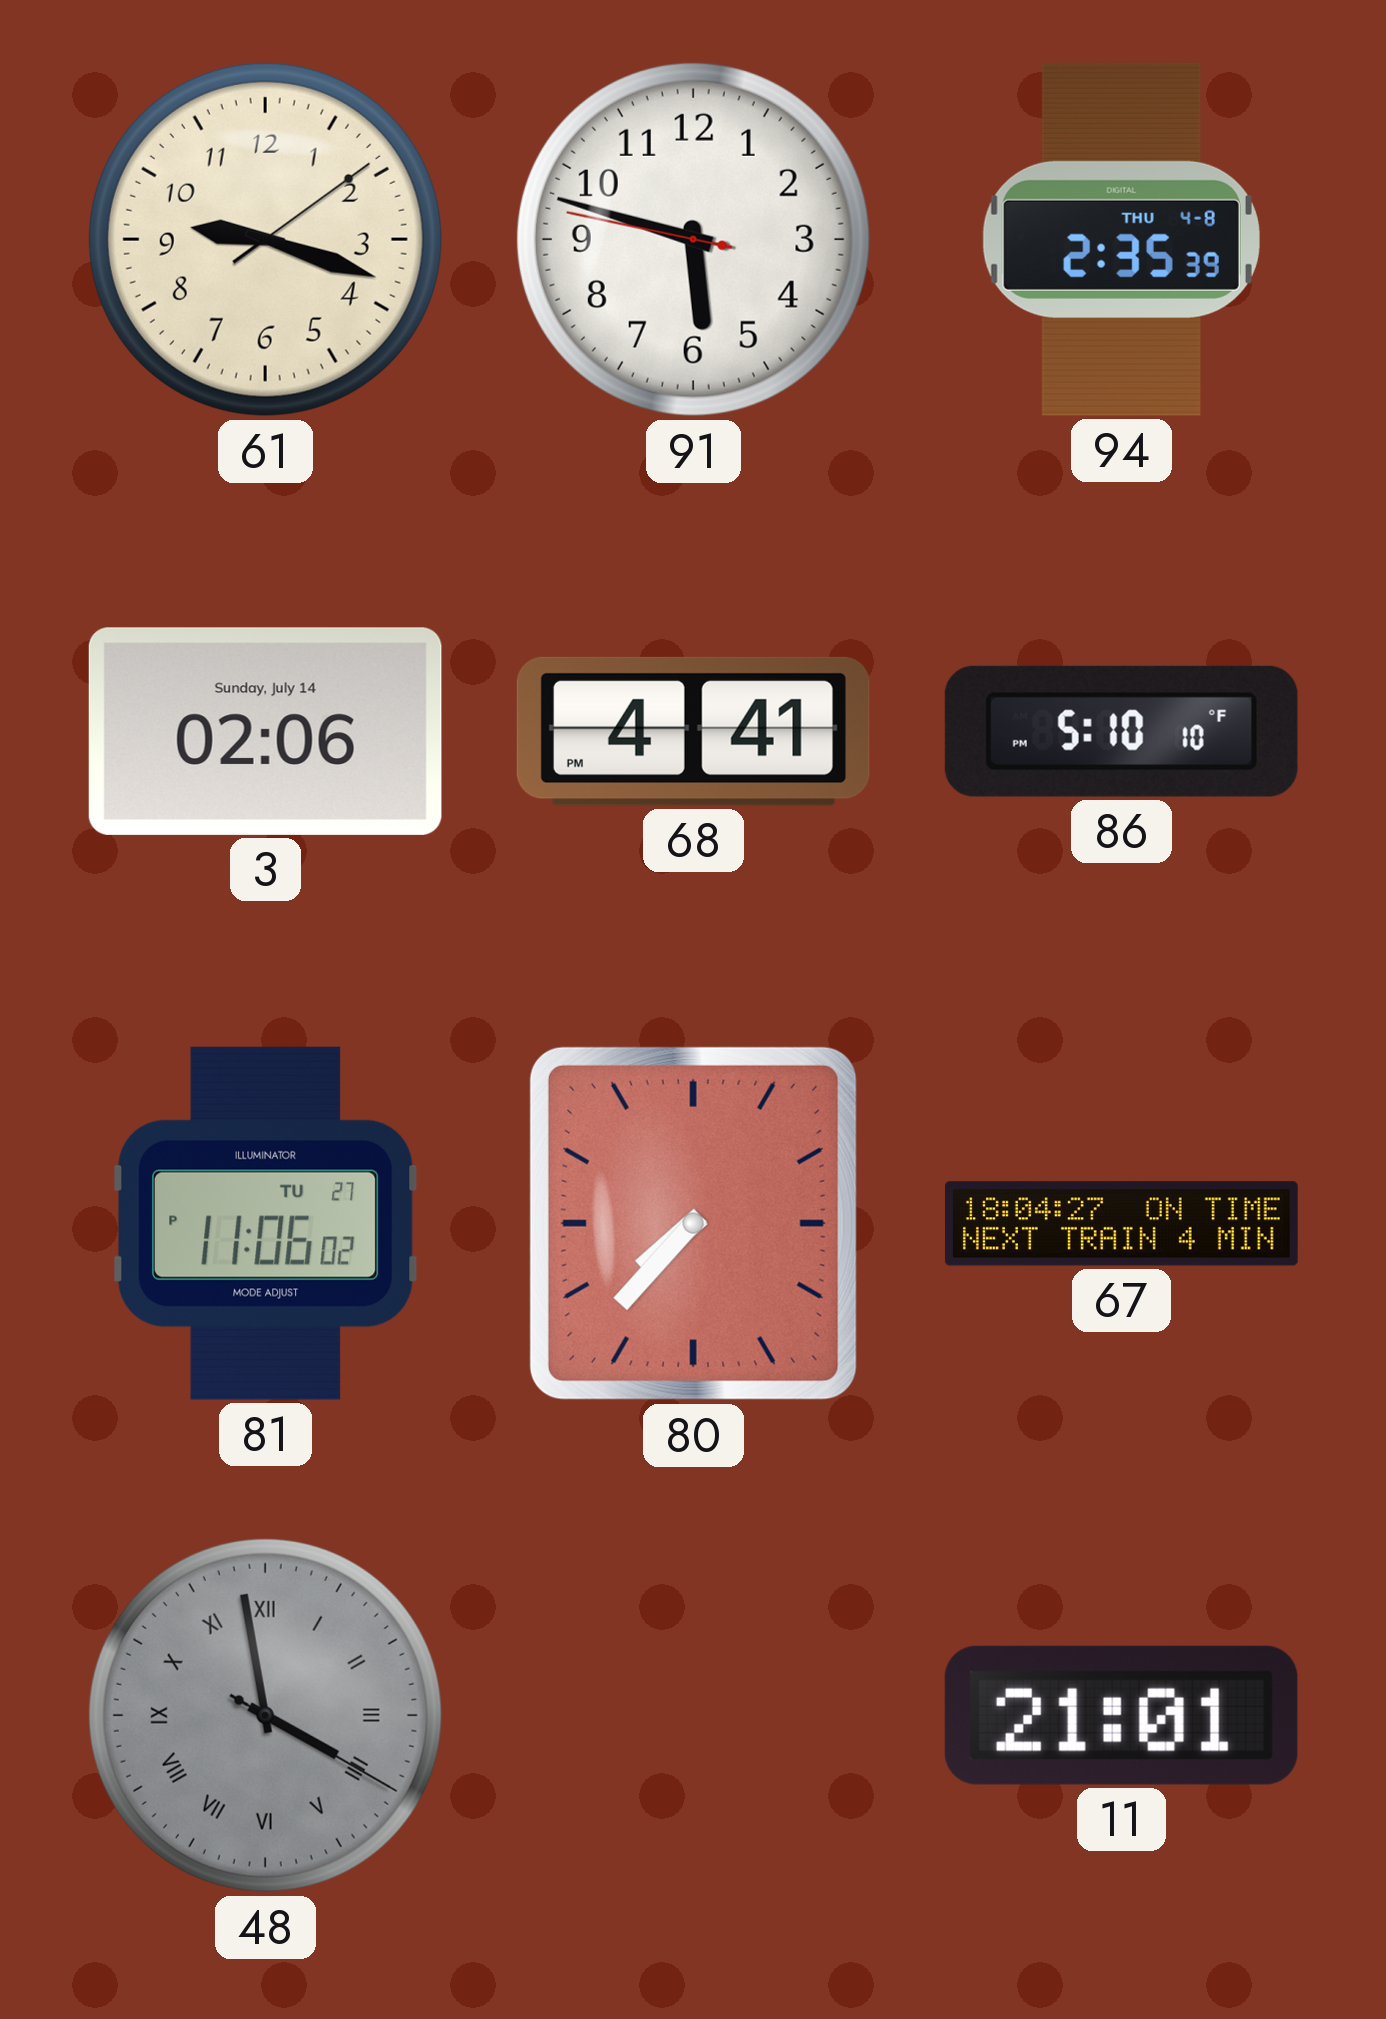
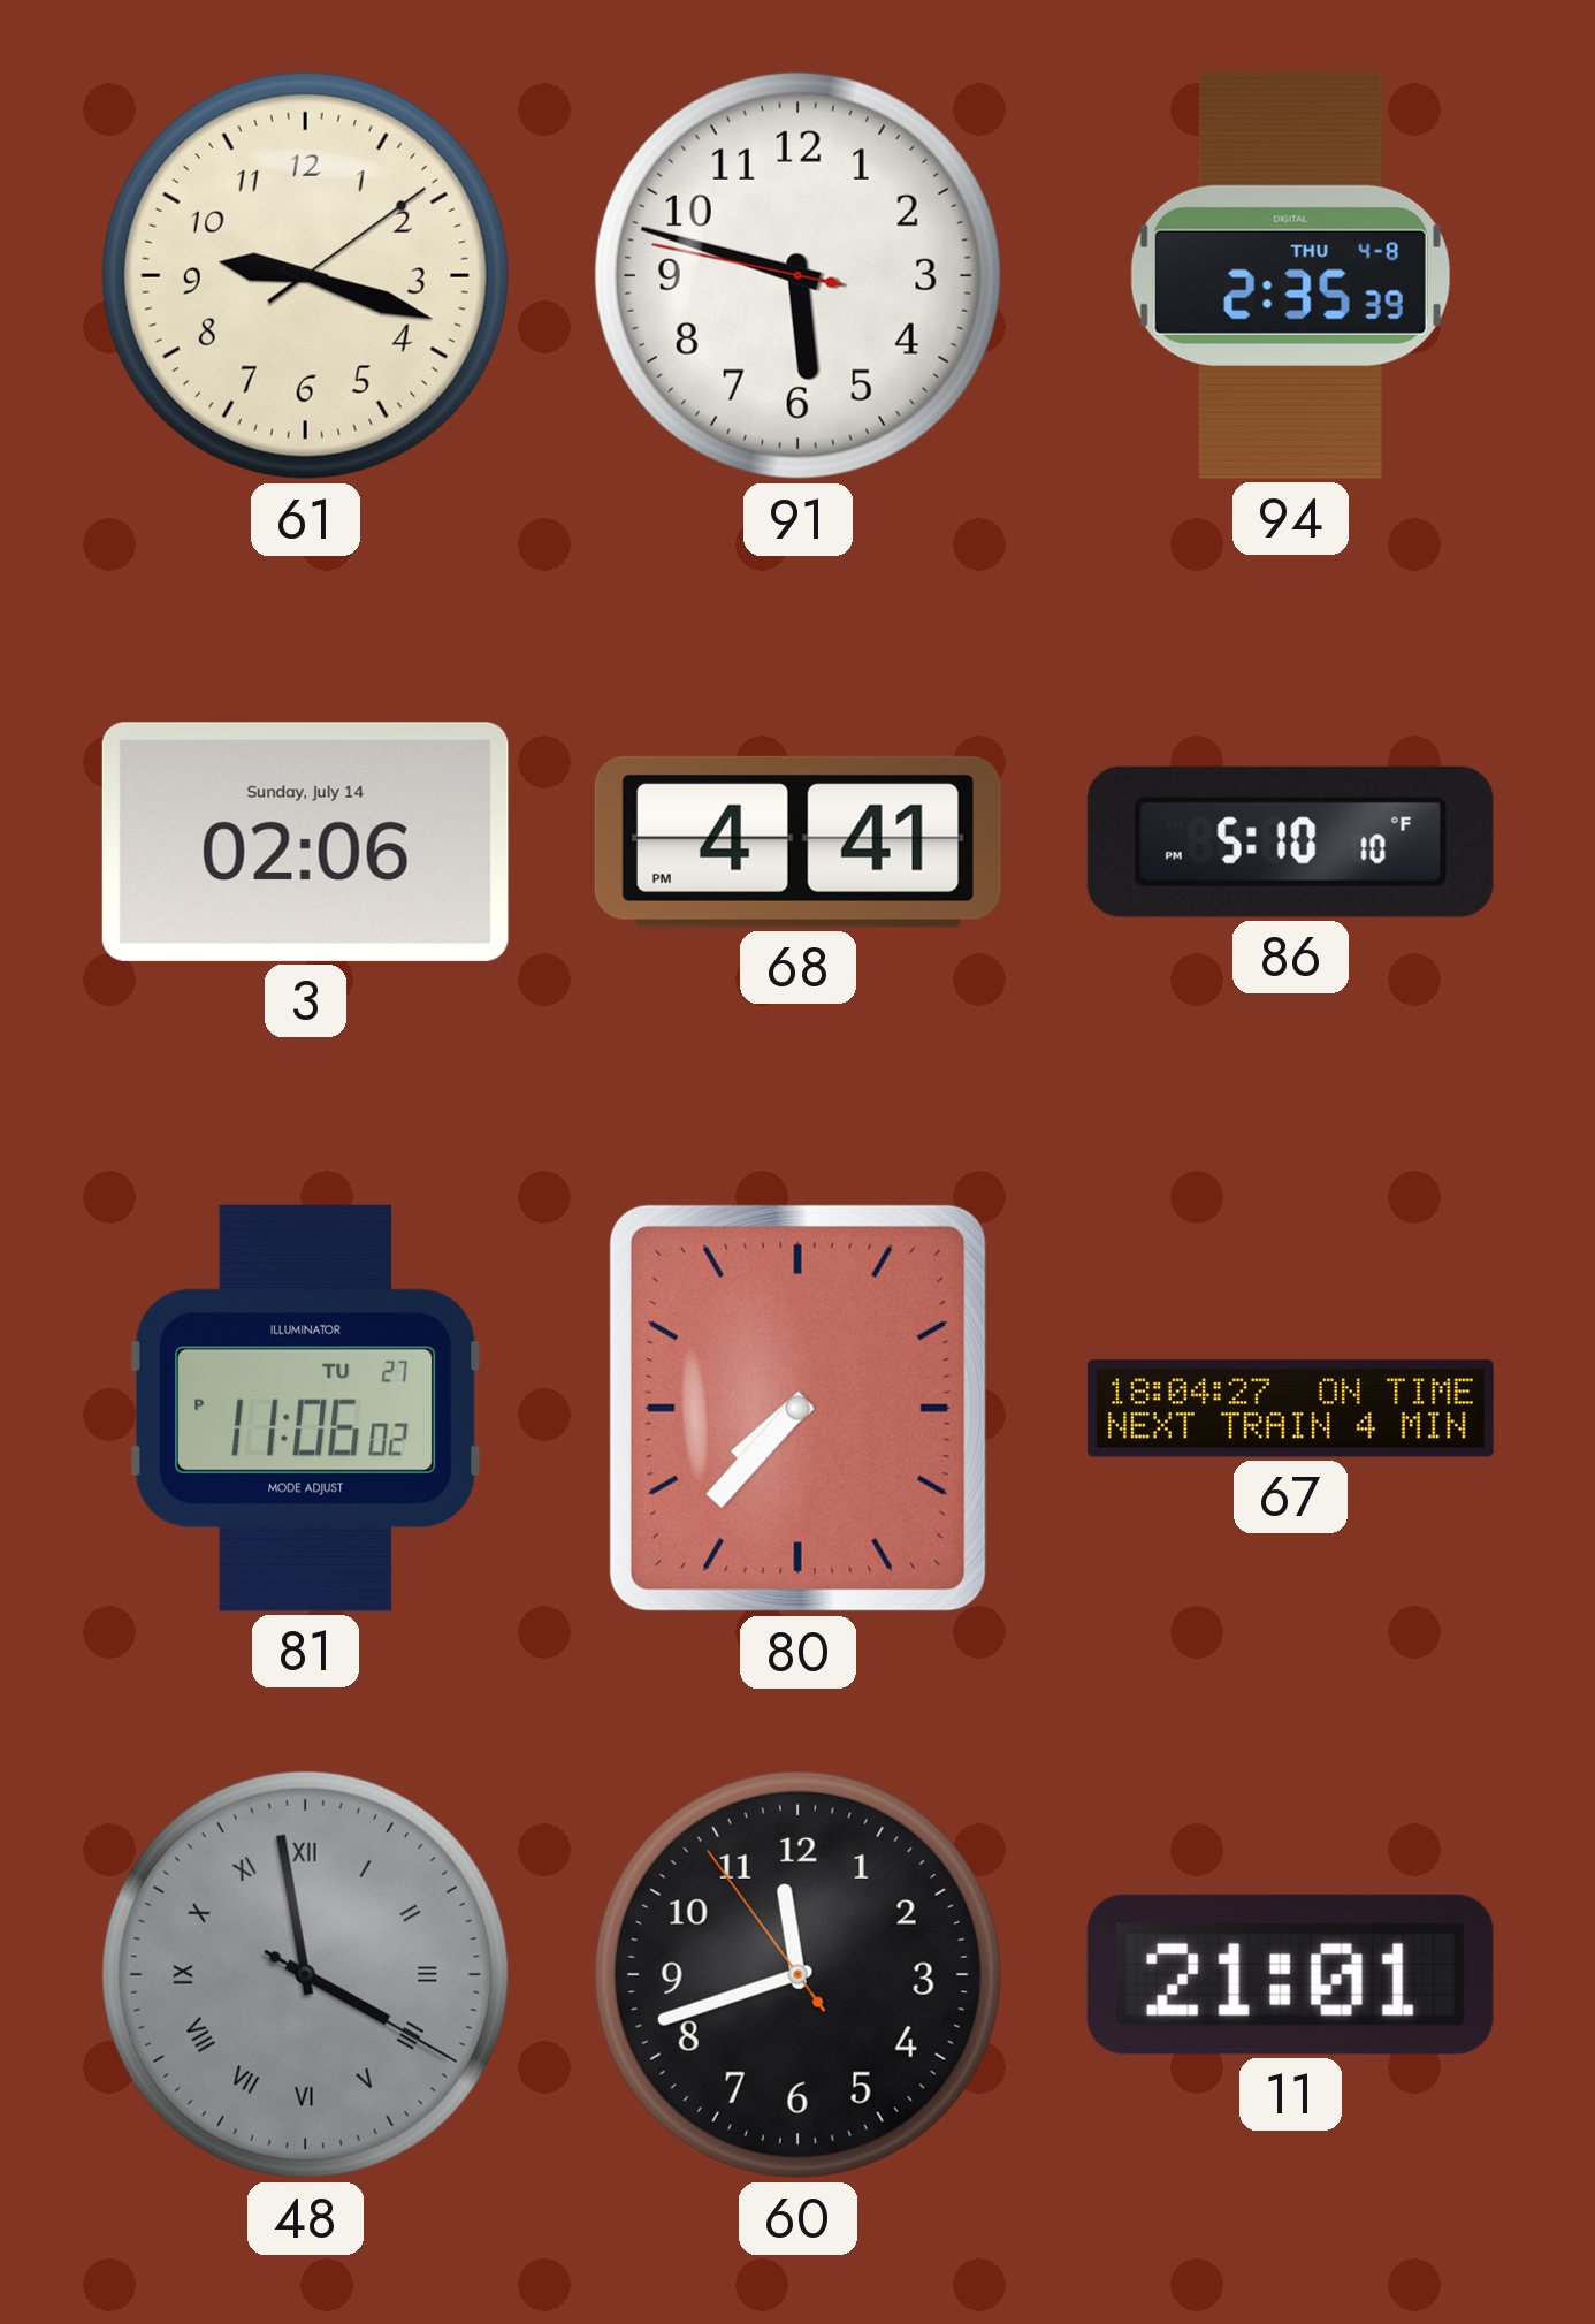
60: none -> 11:41
